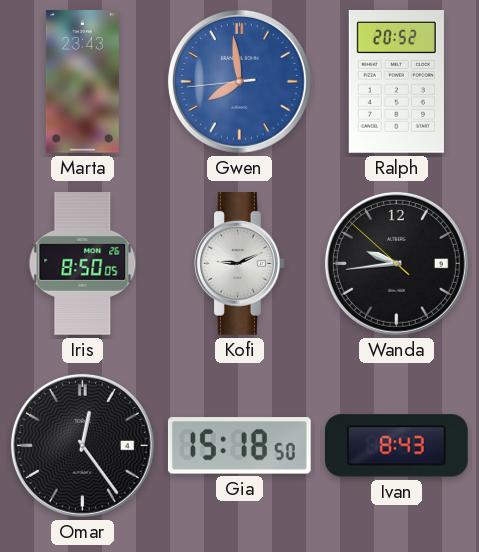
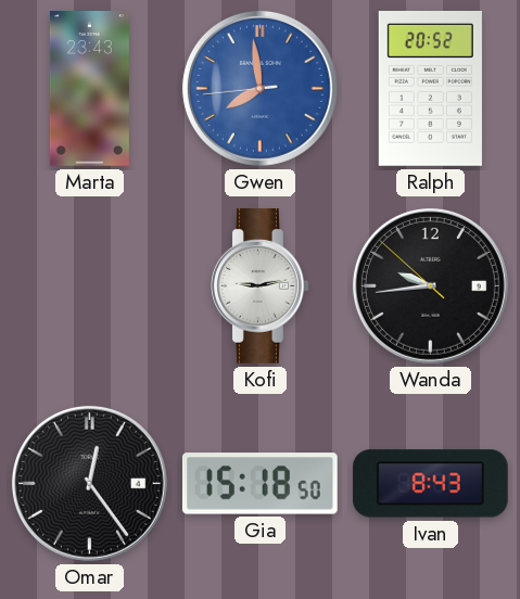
Iris: 8:50 -> none
Kofi: 9:11 -> 9:13
